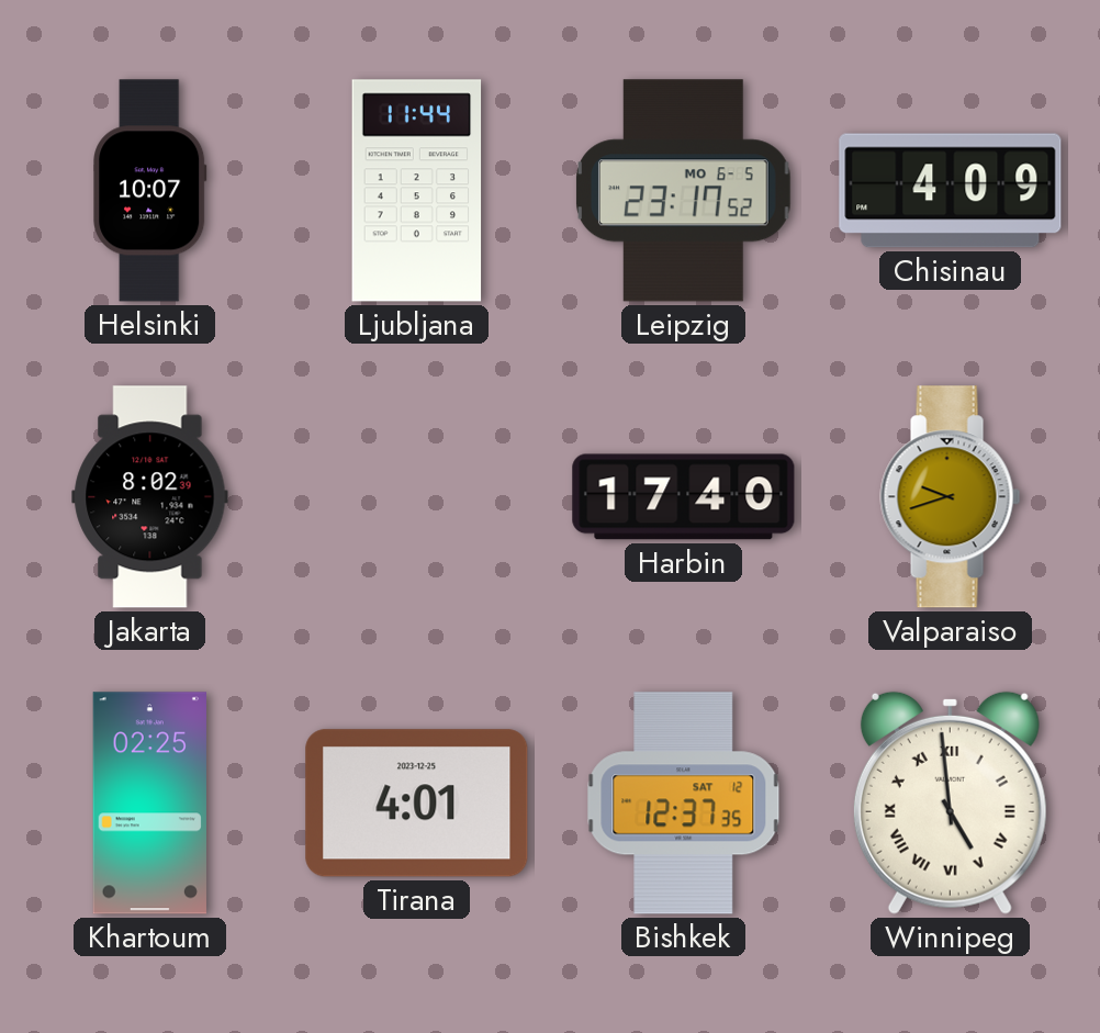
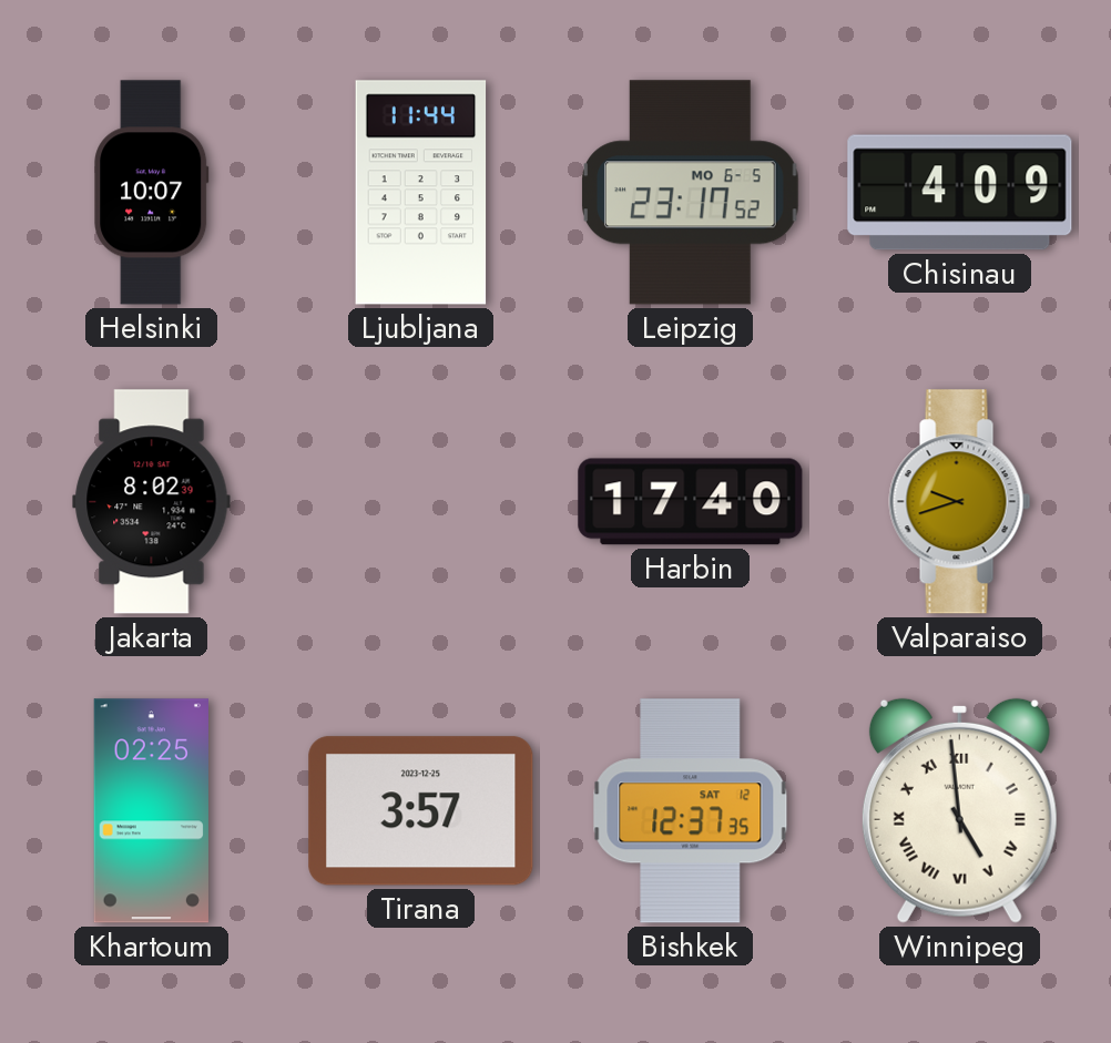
Tirana: 4:01 -> 3:57
